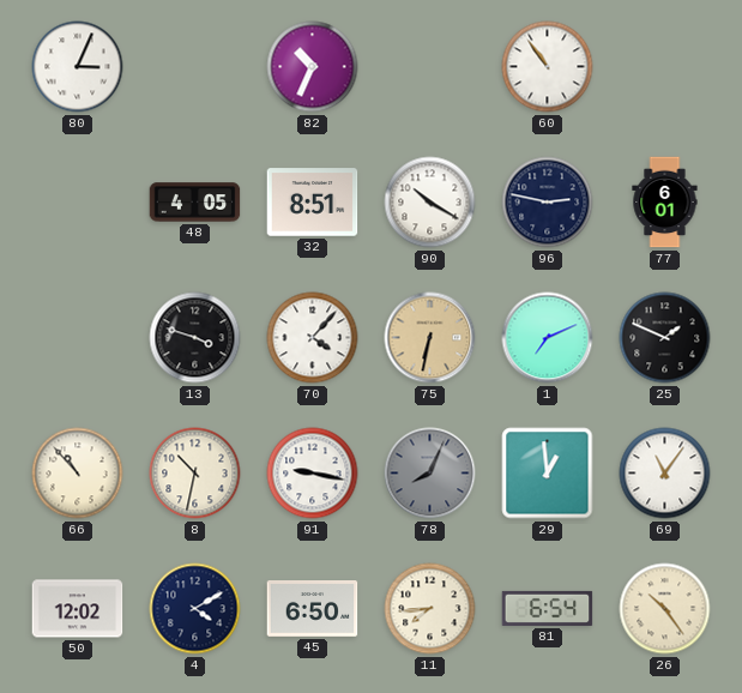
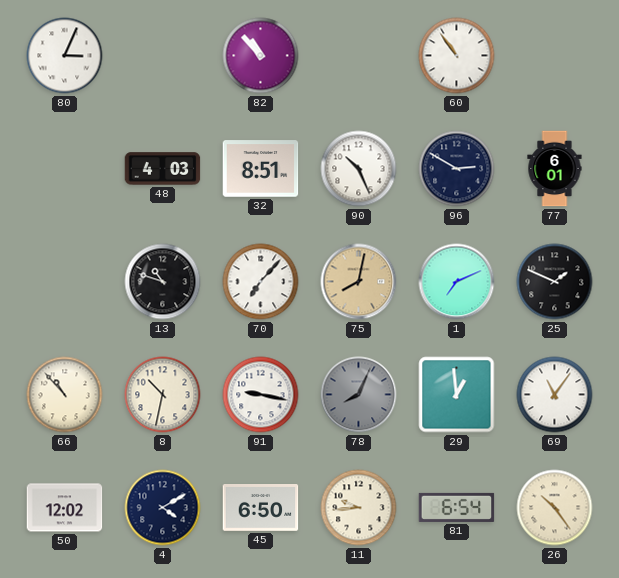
82: 10:34 -> 10:53
48: 4:05 -> 4:03
90: 10:20 -> 10:26
96: 2:47 -> 2:50
13: 3:48 -> 10:48
70: 4:07 -> 7:07
75: 6:32 -> 8:02
11: 7:44 -> 9:44
